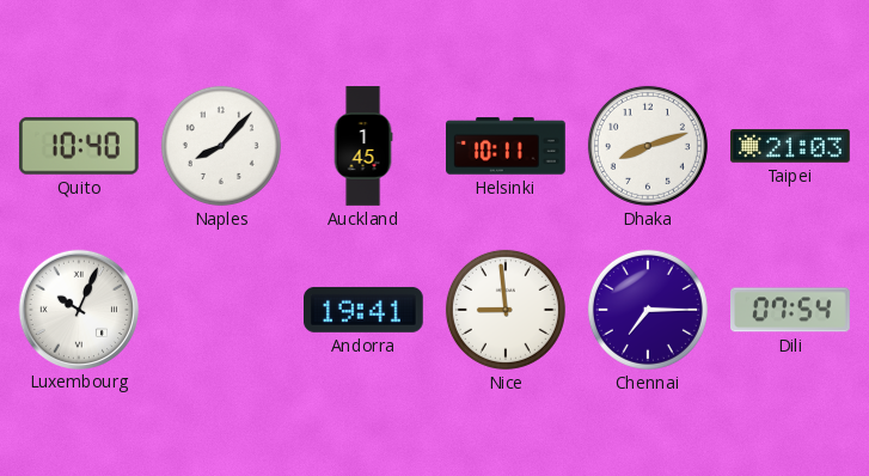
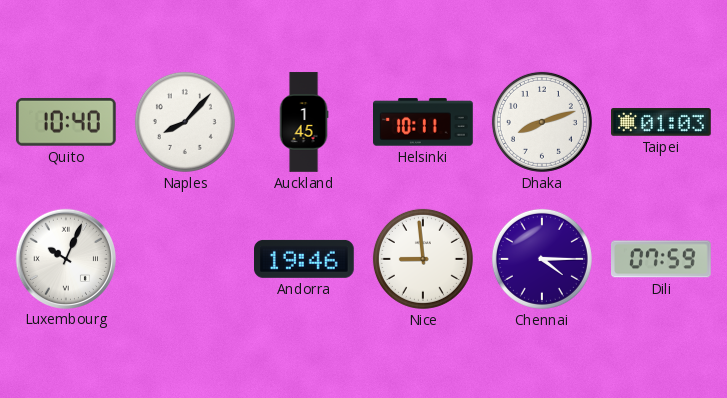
Taipei: 21:03 -> 01:03
Andorra: 19:41 -> 19:46
Chennai: 7:15 -> 4:15
Dili: 07:54 -> 07:59
